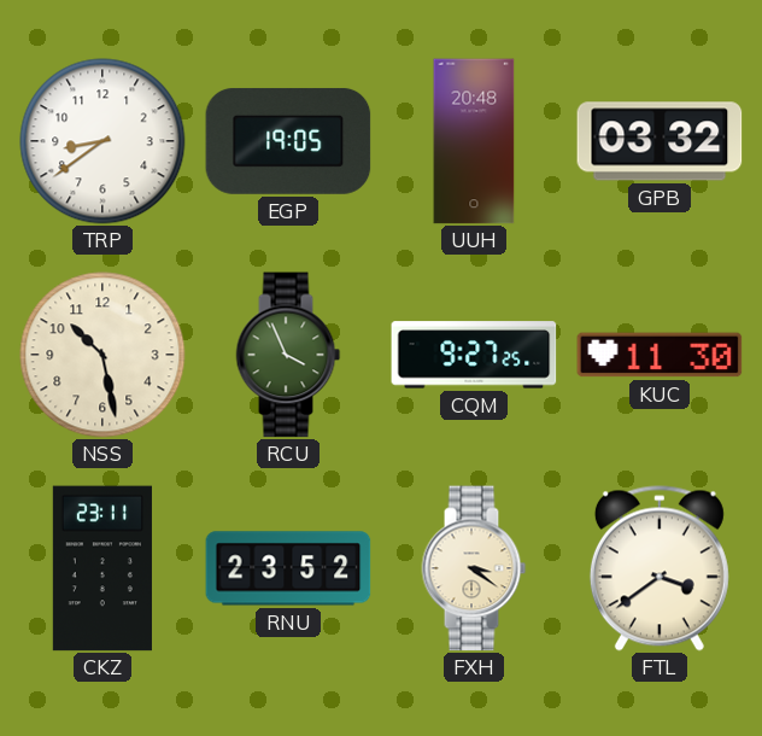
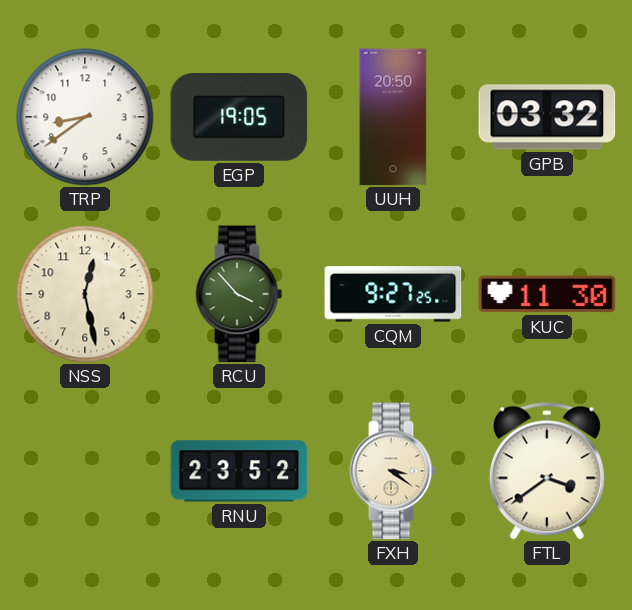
UUH: 20:48 -> 20:50
NSS: 10:28 -> 12:28
RCU: 3:56 -> 3:53
CKZ: 23:11 -> none
